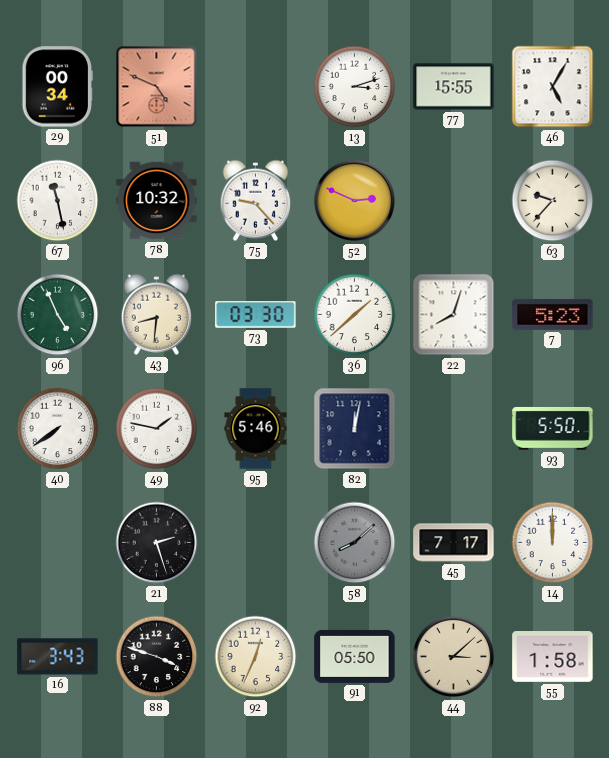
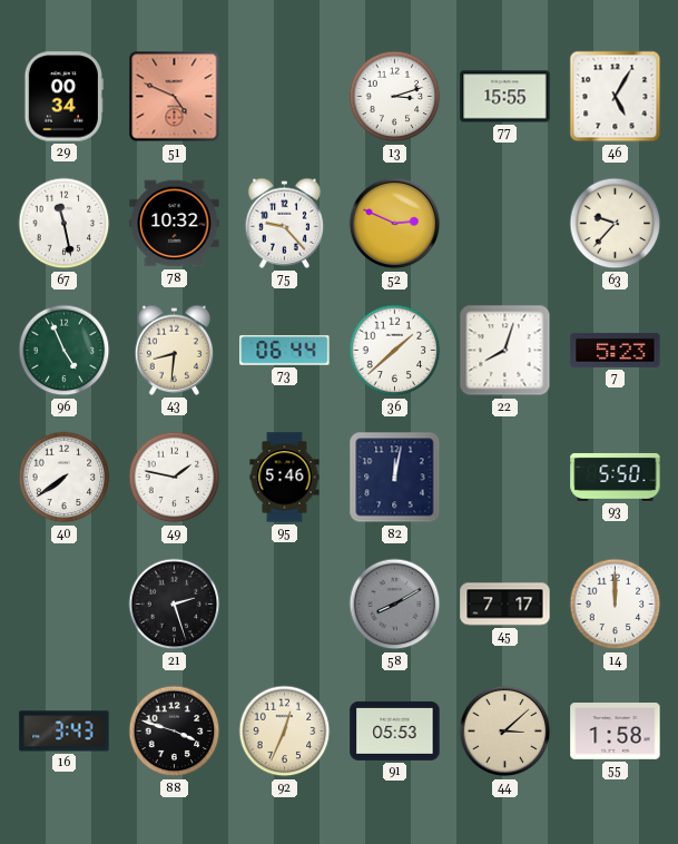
73: 03:30 -> 06:44
58: 8:08 -> 8:10
91: 05:50 -> 05:53
